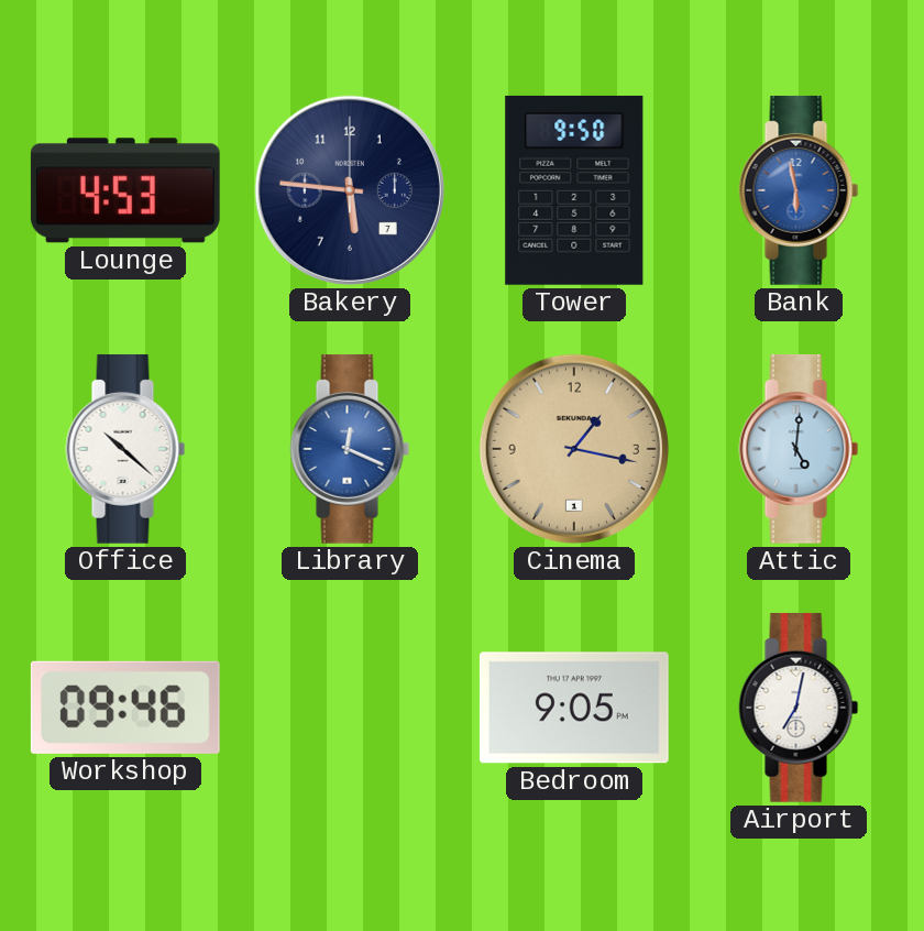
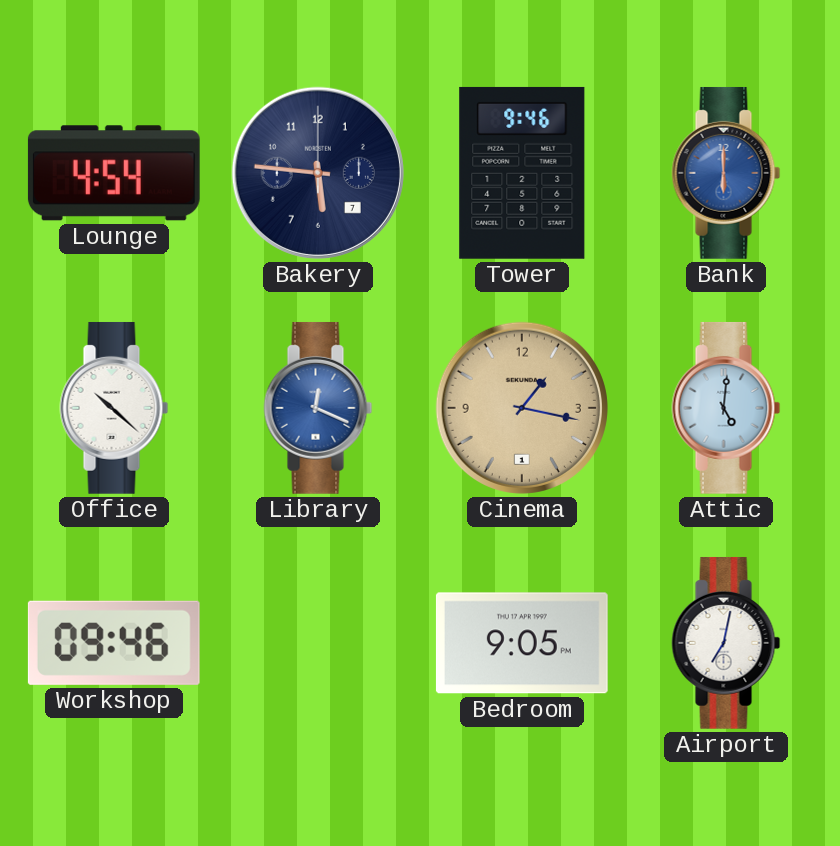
Lounge: 4:53 -> 4:54
Tower: 9:50 -> 9:46
Bank: 5:58 -> 6:00
